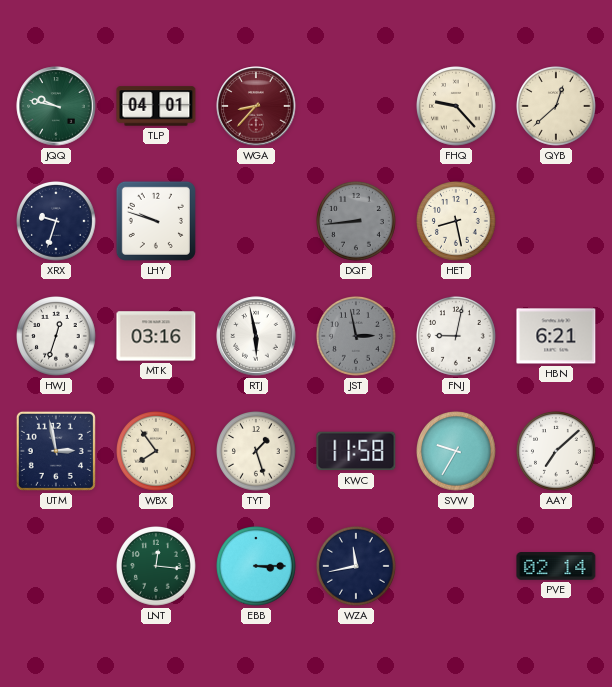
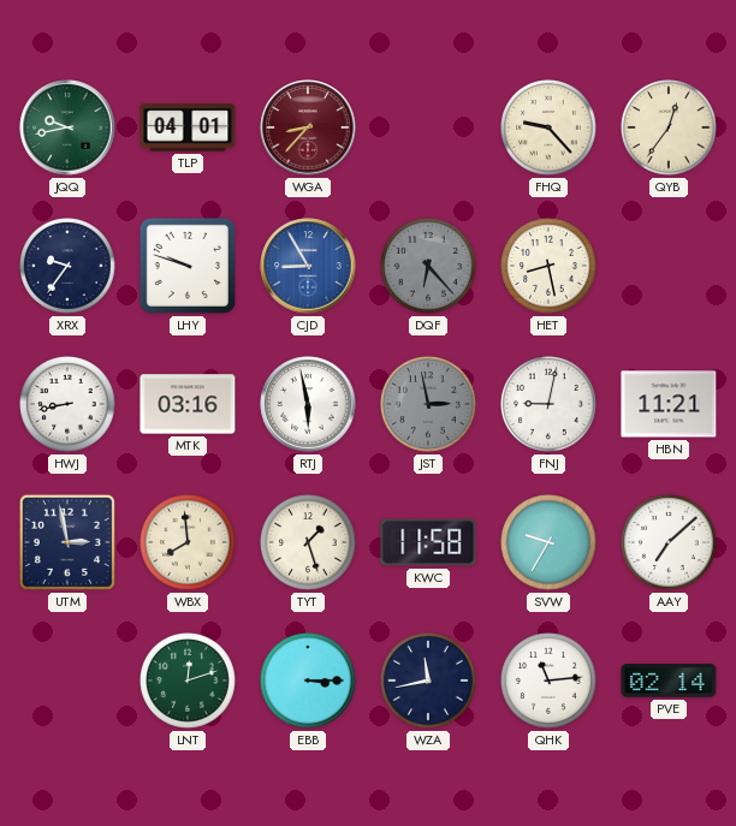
JQQ: 9:47 -> 9:43
QYB: 12:38 -> 12:36
XRX: 9:33 -> 9:36
CJD: none -> 8:55
DQF: 8:44 -> 6:23
HWJ: 12:33 -> 8:43
HBN: 6:21 -> 11:21
WBX: 7:54 -> 7:59
LNT: 12:16 -> 12:12
QHK: none -> 11:14
